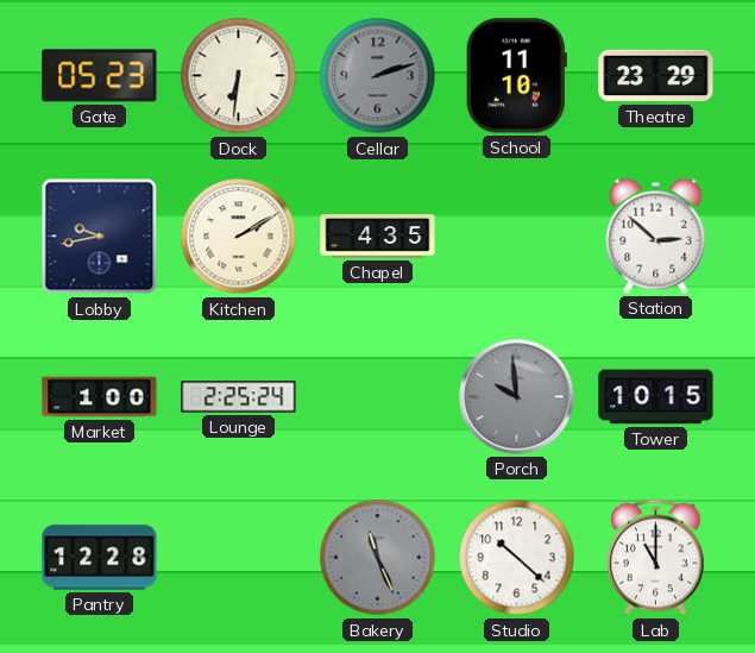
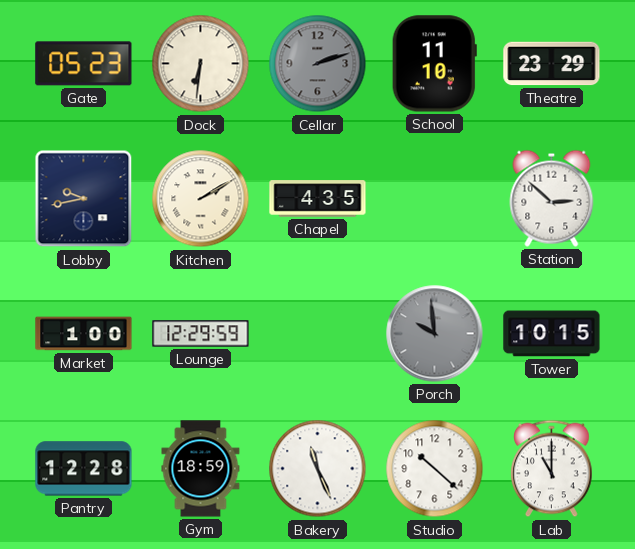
Lounge: 2:25 -> 12:29
Gym: none -> 18:59
Bakery dial: grey -> white
